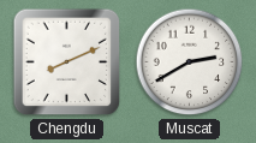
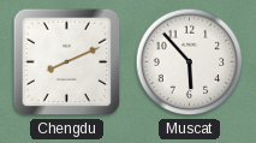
Muscat: 2:40 -> 5:53
